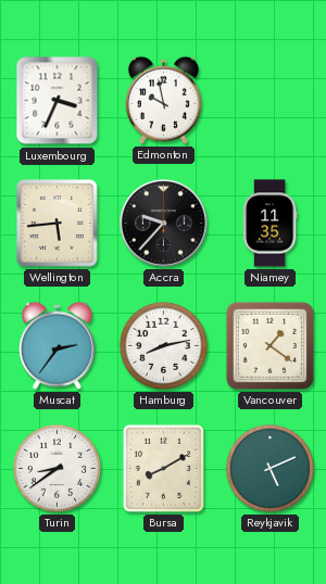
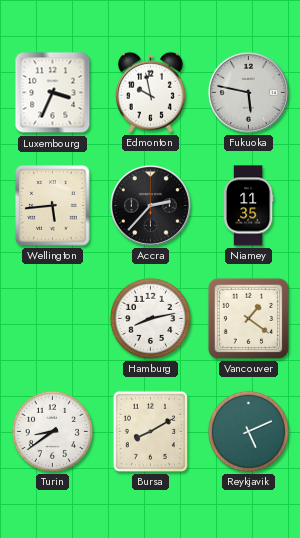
Fukuoka: none -> 5:47
Accra: 9:37 -> 2:37
Muscat: 2:36 -> none
